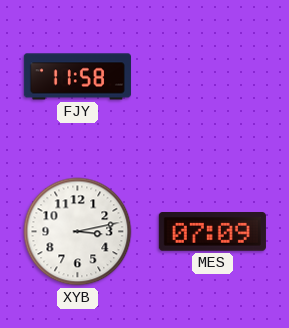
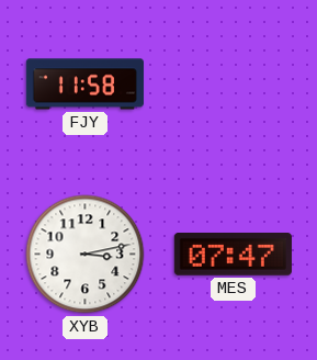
MES: 07:09 -> 07:47
